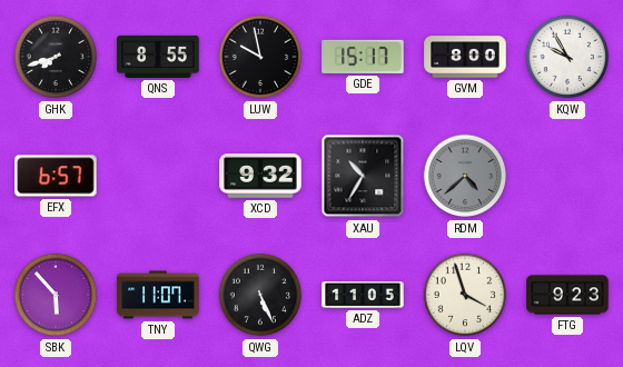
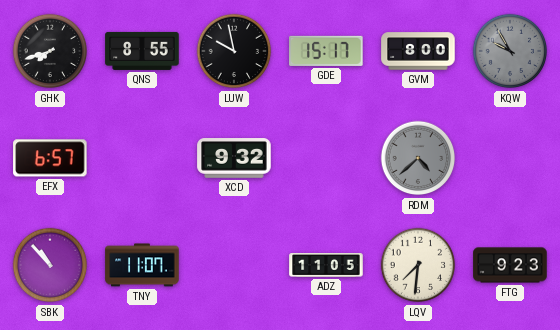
KQW dial: white -> grey
XAU: 10:35 -> none
SBK: 5:53 -> 10:53
QWG: 5:26 -> none
LQV: 3:57 -> 7:31
